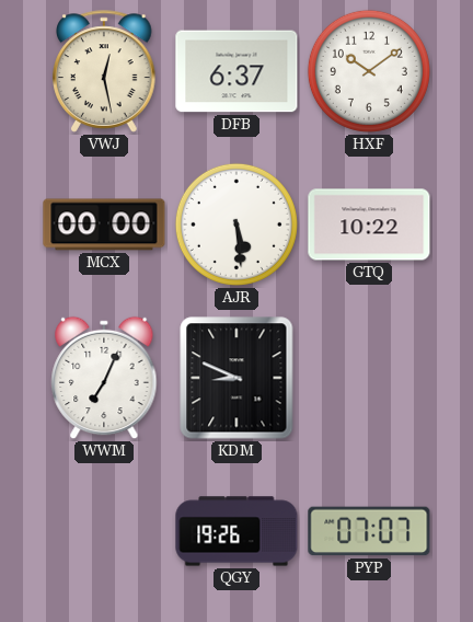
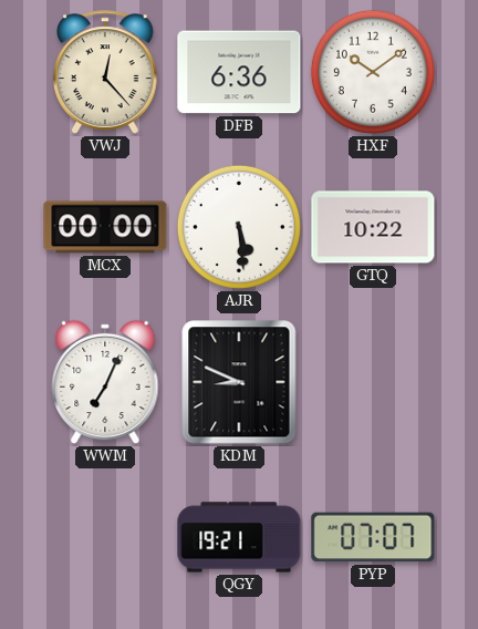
VWJ: 12:28 -> 12:23
DFB: 6:37 -> 6:36
QGY: 19:26 -> 19:21
